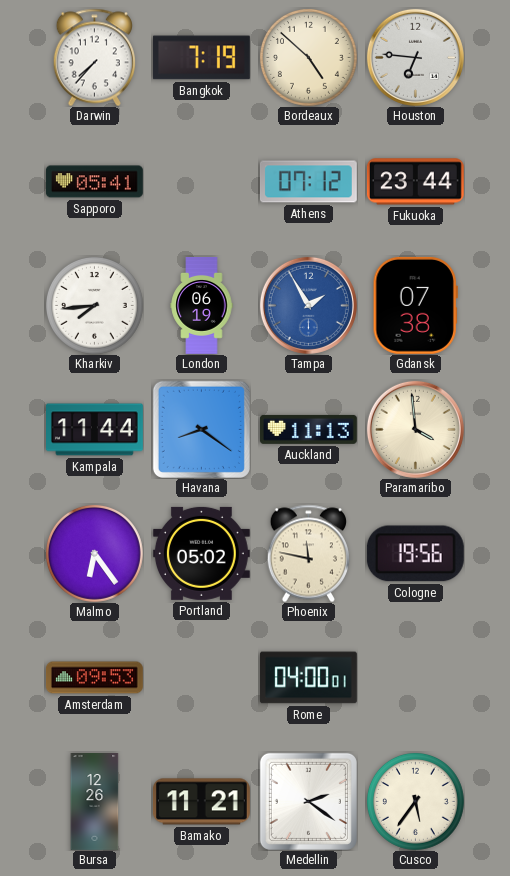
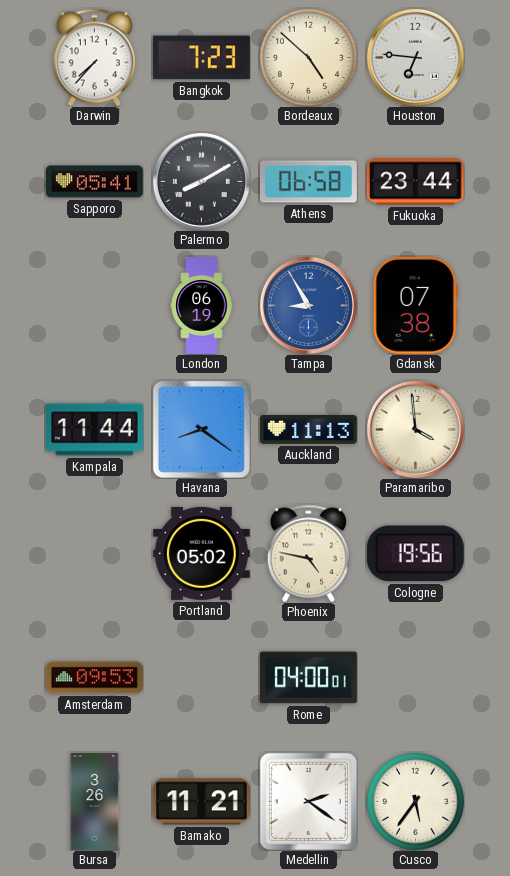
Bangkok: 7:19 -> 7:23
Palermo: none -> 8:10
Athens: 07:12 -> 06:58
Kharkiv: 7:44 -> none
Tampa: 1:55 -> 8:55
Malmo: 6:24 -> none
Phoenix: 11:47 -> 4:47
Bursa: 12:26 -> 3:26
